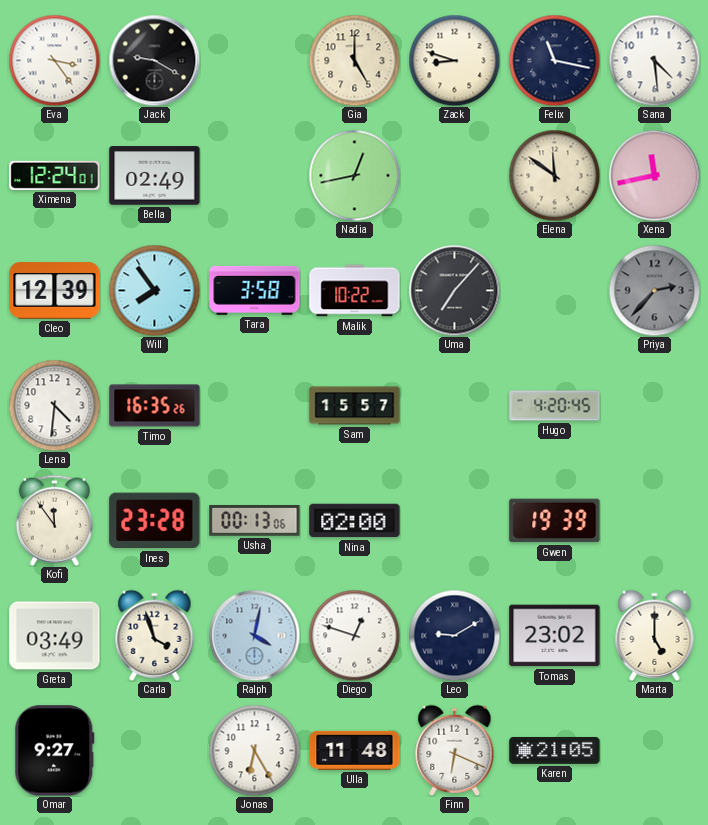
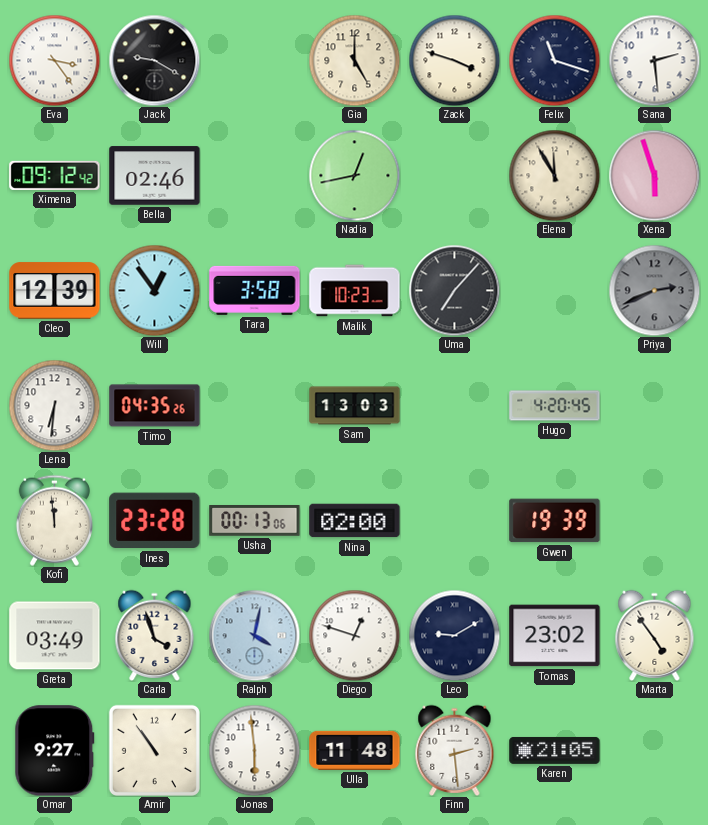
Zack: 8:48 -> 3:48
Felix: 11:17 -> 11:18
Sana: 4:29 -> 2:29
Ximena: 12:24 -> 09:12
Bella: 02:49 -> 02:46
Elena: 11:51 -> 11:55
Xena: 11:43 -> 5:57
Will: 7:54 -> 12:54
Malik: 10:22 -> 10:23
Priya: 2:37 -> 2:41
Lena: 4:31 -> 6:31
Timo: 16:35 -> 04:35
Sam: 15:57 -> 13:03
Kofi: 11:54 -> 11:59
Marta: 5:00 -> 4:54
Amir: none -> 10:54
Jonas: 6:25 -> 5:59
Finn: 6:19 -> 2:29
